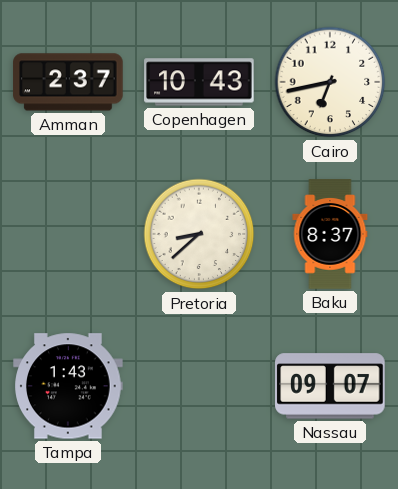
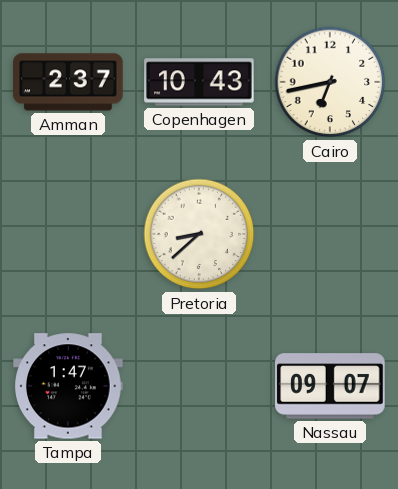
Baku: 8:37 -> none
Tampa: 1:43 -> 1:47
